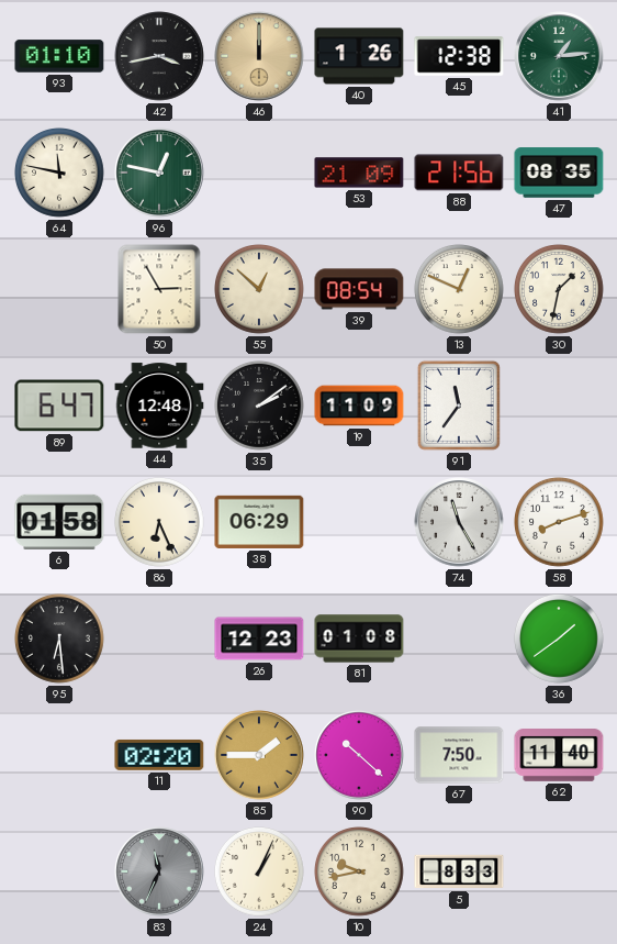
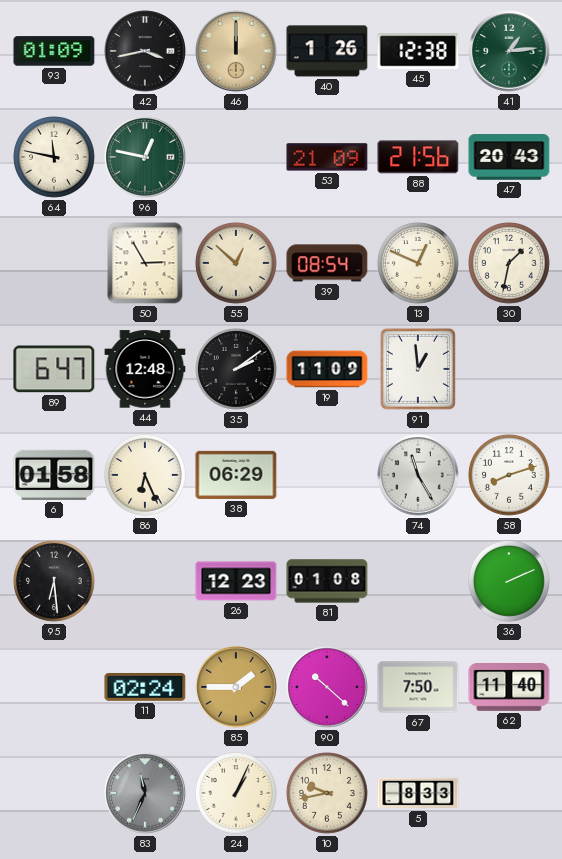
93: 01:10 -> 01:09
47: 08:35 -> 20:43
91: 11:36 -> 12:59
36: 1:39 -> 2:11
11: 02:20 -> 02:24
